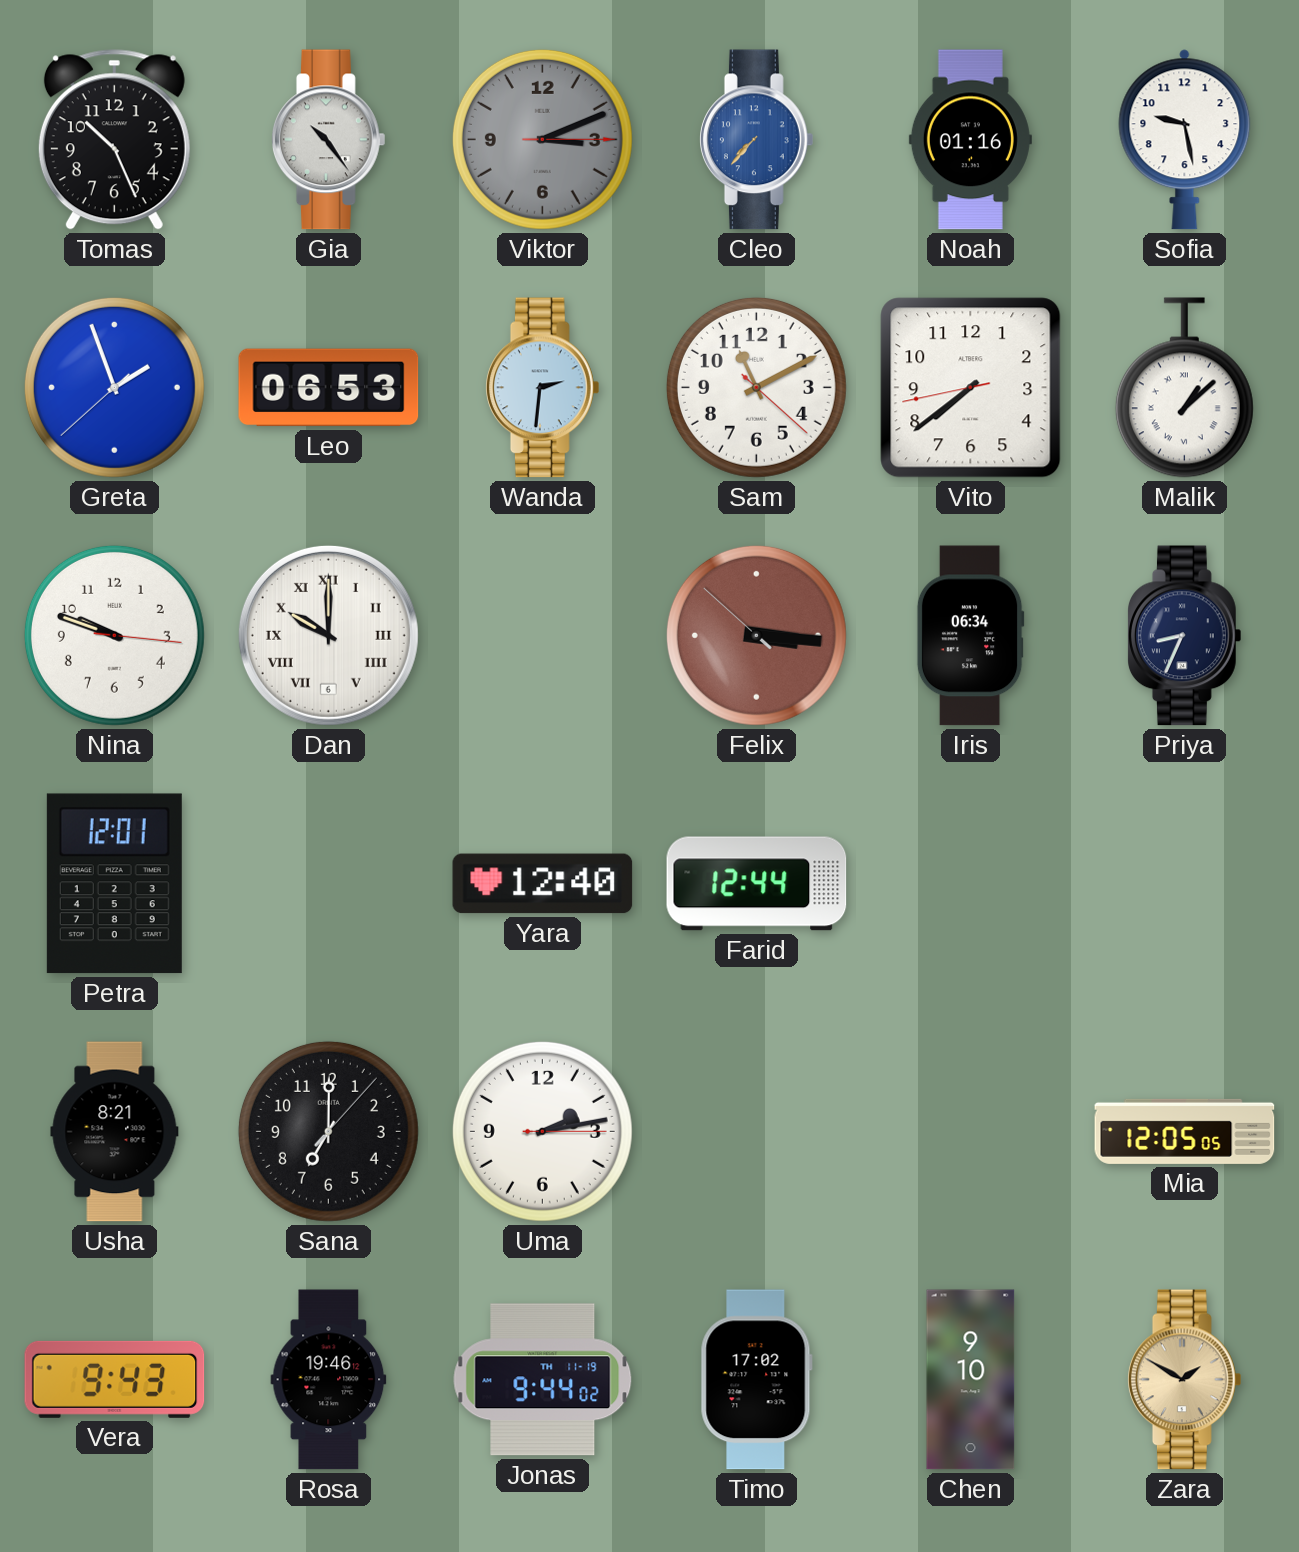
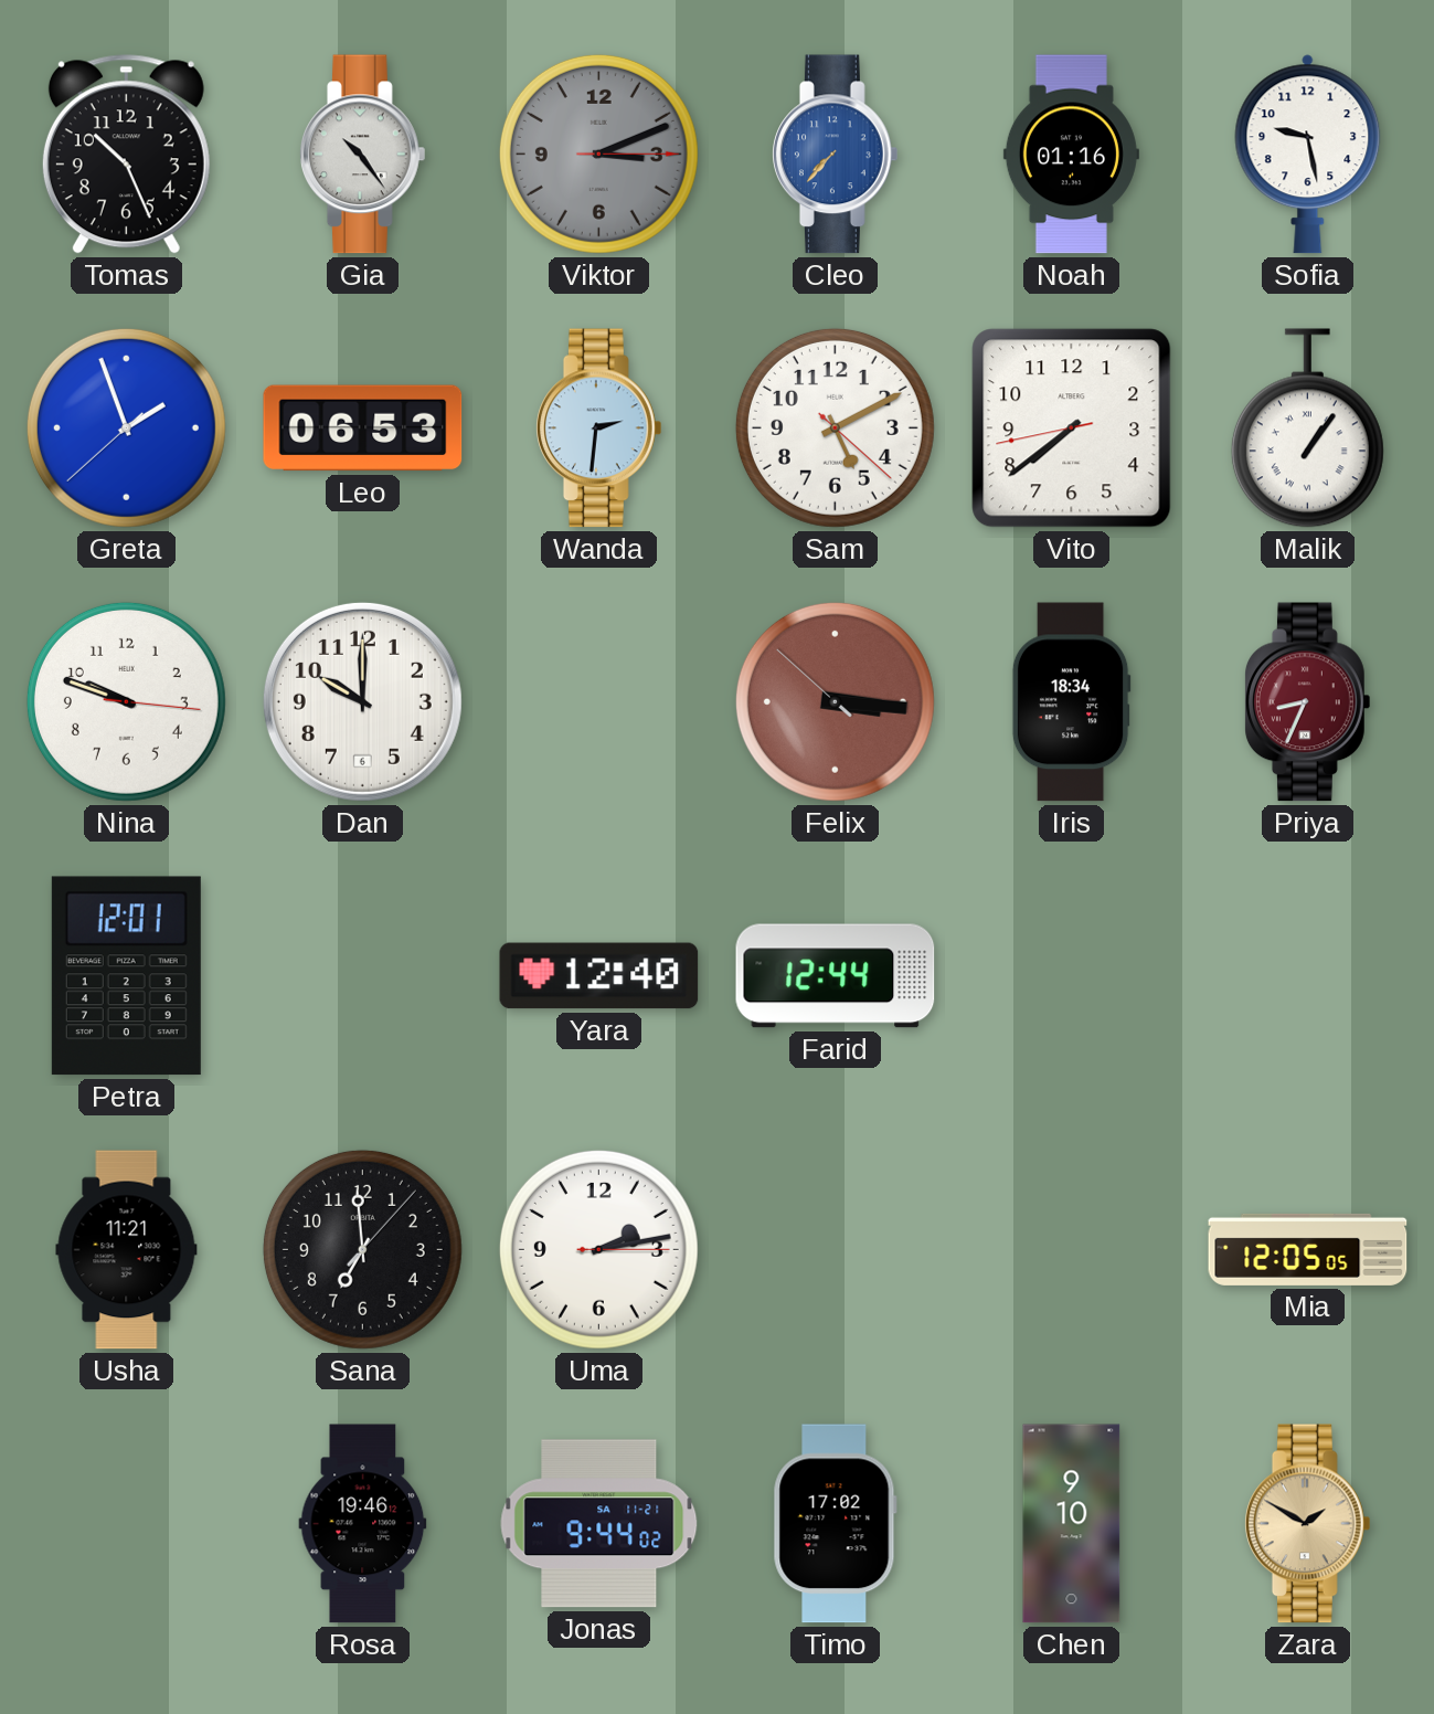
Sam: 11:10 -> 5:10
Malik: 1:08 -> 1:06
Dan numerals: Roman -> Arabic
Iris: 06:34 -> 18:34
Priya dial: navy -> burgundy
Usha: 8:21 -> 11:21
Sana: 7:00 -> 6:59
Vera: 9:43 -> none
Jonas date: TH 11-19 -> SA 11-21
